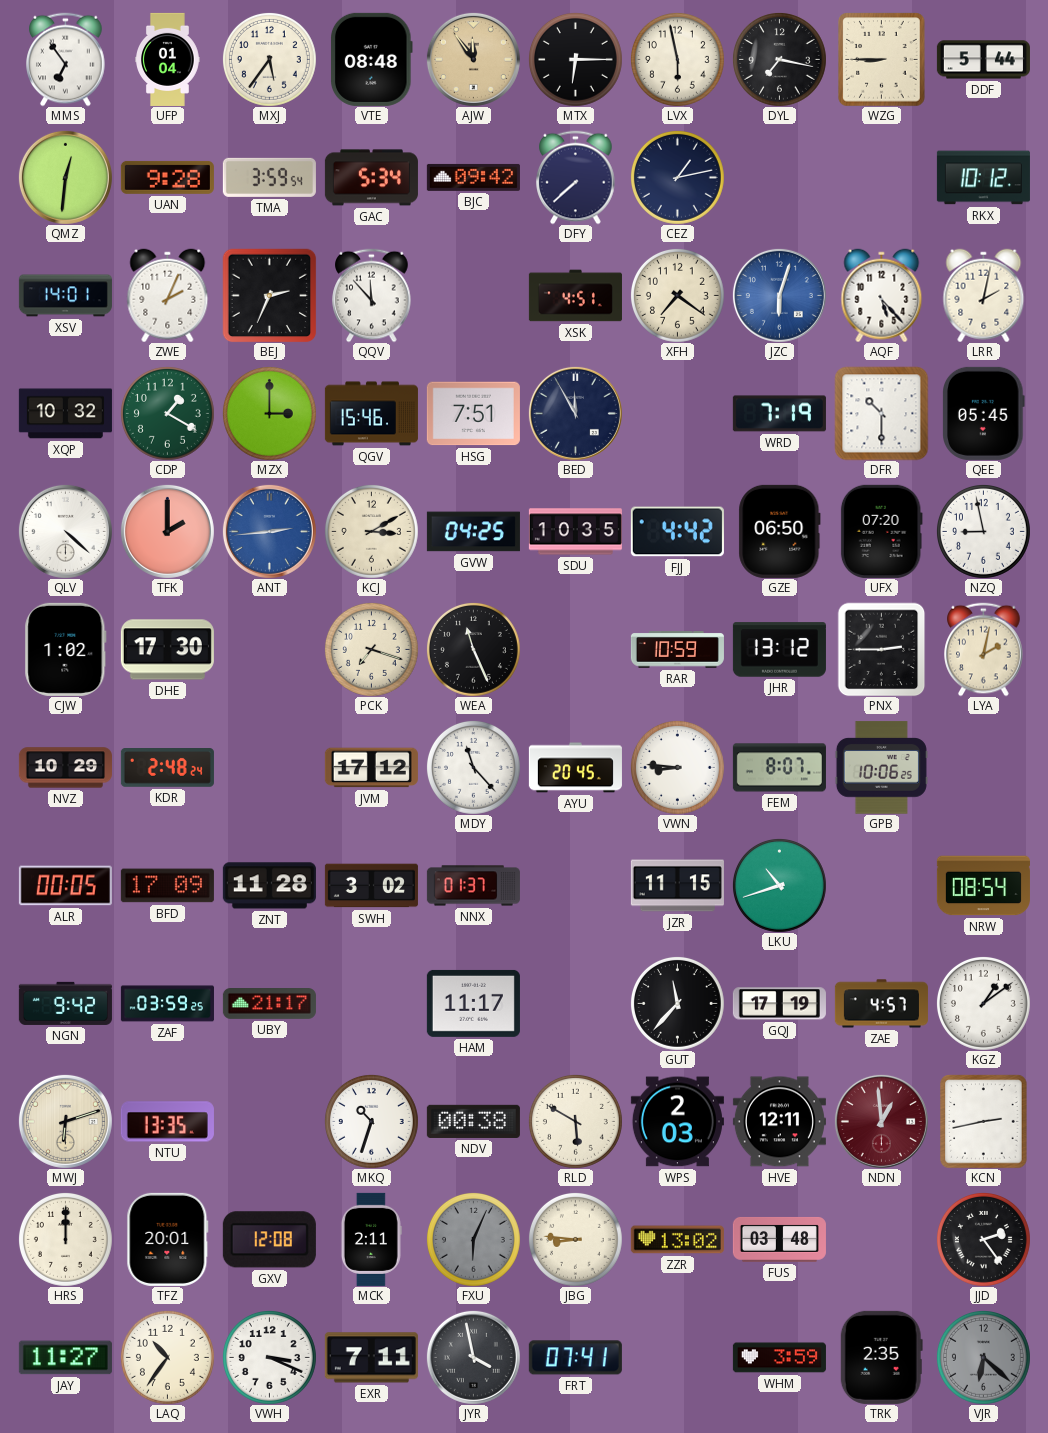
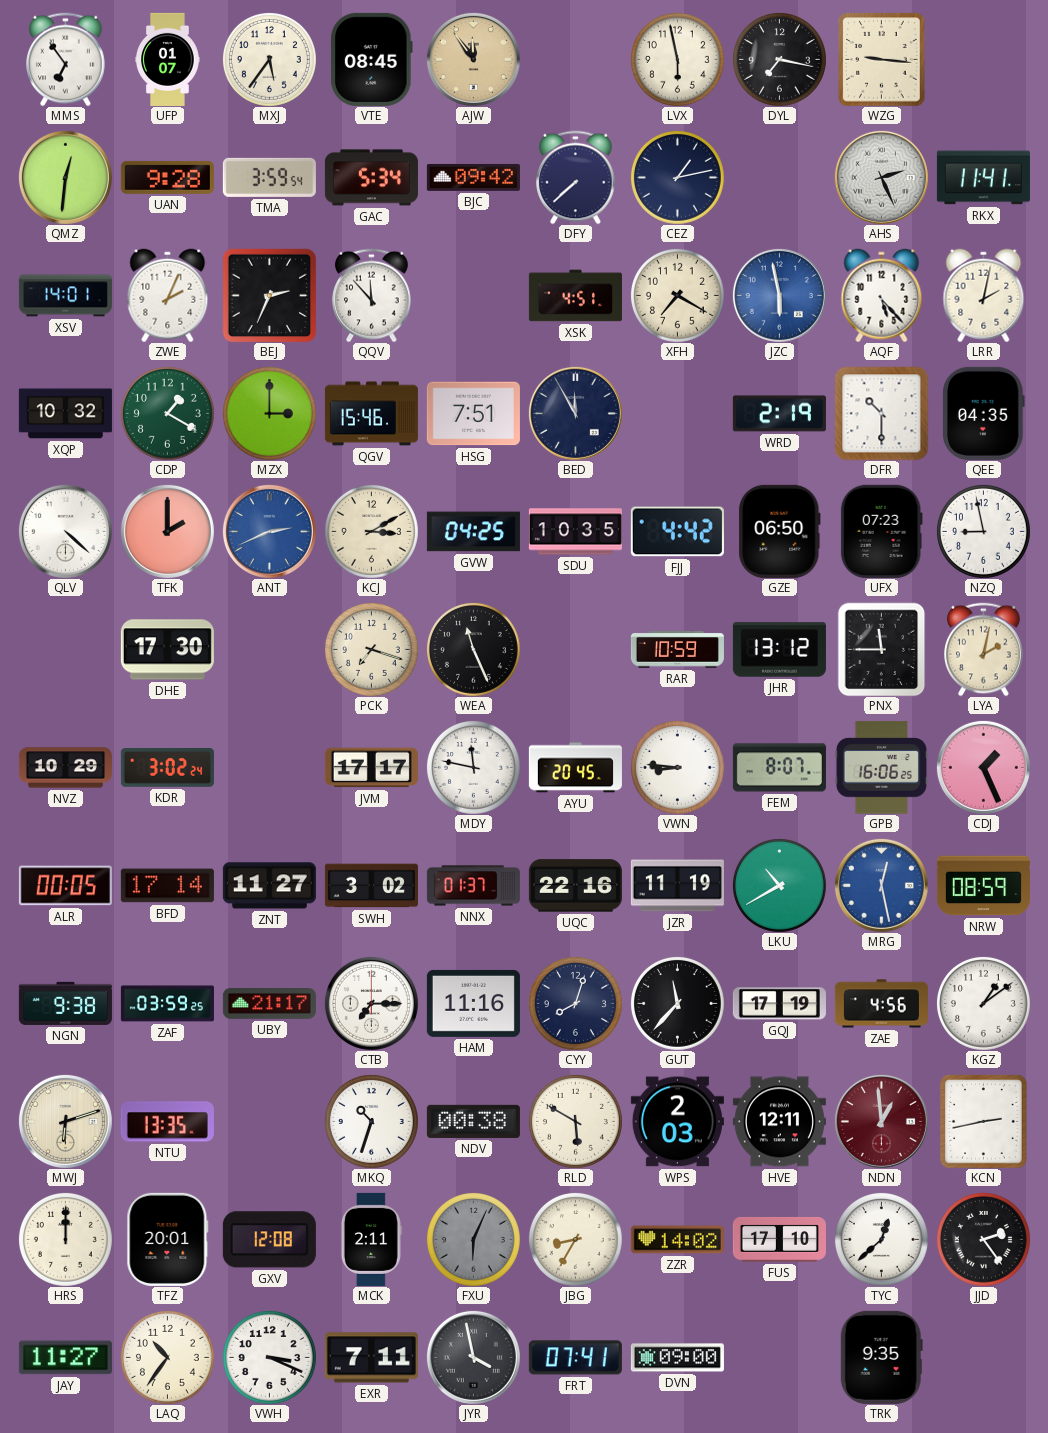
UFP: 01:04 -> 01:07
VTE: 08:48 -> 08:45
MTX: 6:15 -> none
WZG: 8:45 -> 9:16
DDF: 5:44 -> none
AHS: none -> 2:26
RKX: 10:12 -> 11:41
XFH: 7:21 -> 7:20
JZC: 6:03 -> 5:58
WRD: 7:19 -> 2:19
QEE: 05:45 -> 04:35
ANT: 2:44 -> 2:41
UFX: 07:20 -> 07:23
CJW: 1:02 -> none
PNX: 2:45 -> 11:45
KDR: 2:48 -> 3:02
JVM: 17:12 -> 17:17
MDY: 11:23 -> 11:47
GPB: 10:06 -> 16:06
CDJ: none -> 1:26
BFD: 17:09 -> 17:14
ZNT: 11:28 -> 11:27
UQC: none -> 22:16
JZR: 11:15 -> 11:19
LKU: 10:42 -> 10:40
MRG: none -> 12:28
NRW: 08:54 -> 08:59
NGN: 9:42 -> 9:38
CTB: none -> 7:15
HAM: 11:17 -> 11:16
CYY: none -> 8:03
ZAE: 4:57 -> 4:56
JBG: 8:46 -> 8:35
ZZR: 13:02 -> 14:02
FUS: 03:48 -> 17:10
TYC: none -> 12:38
DVN: none -> 09:00
WHM: 3:59 -> none
TRK: 2:35 -> 9:35
VJR: 6:22 -> none
